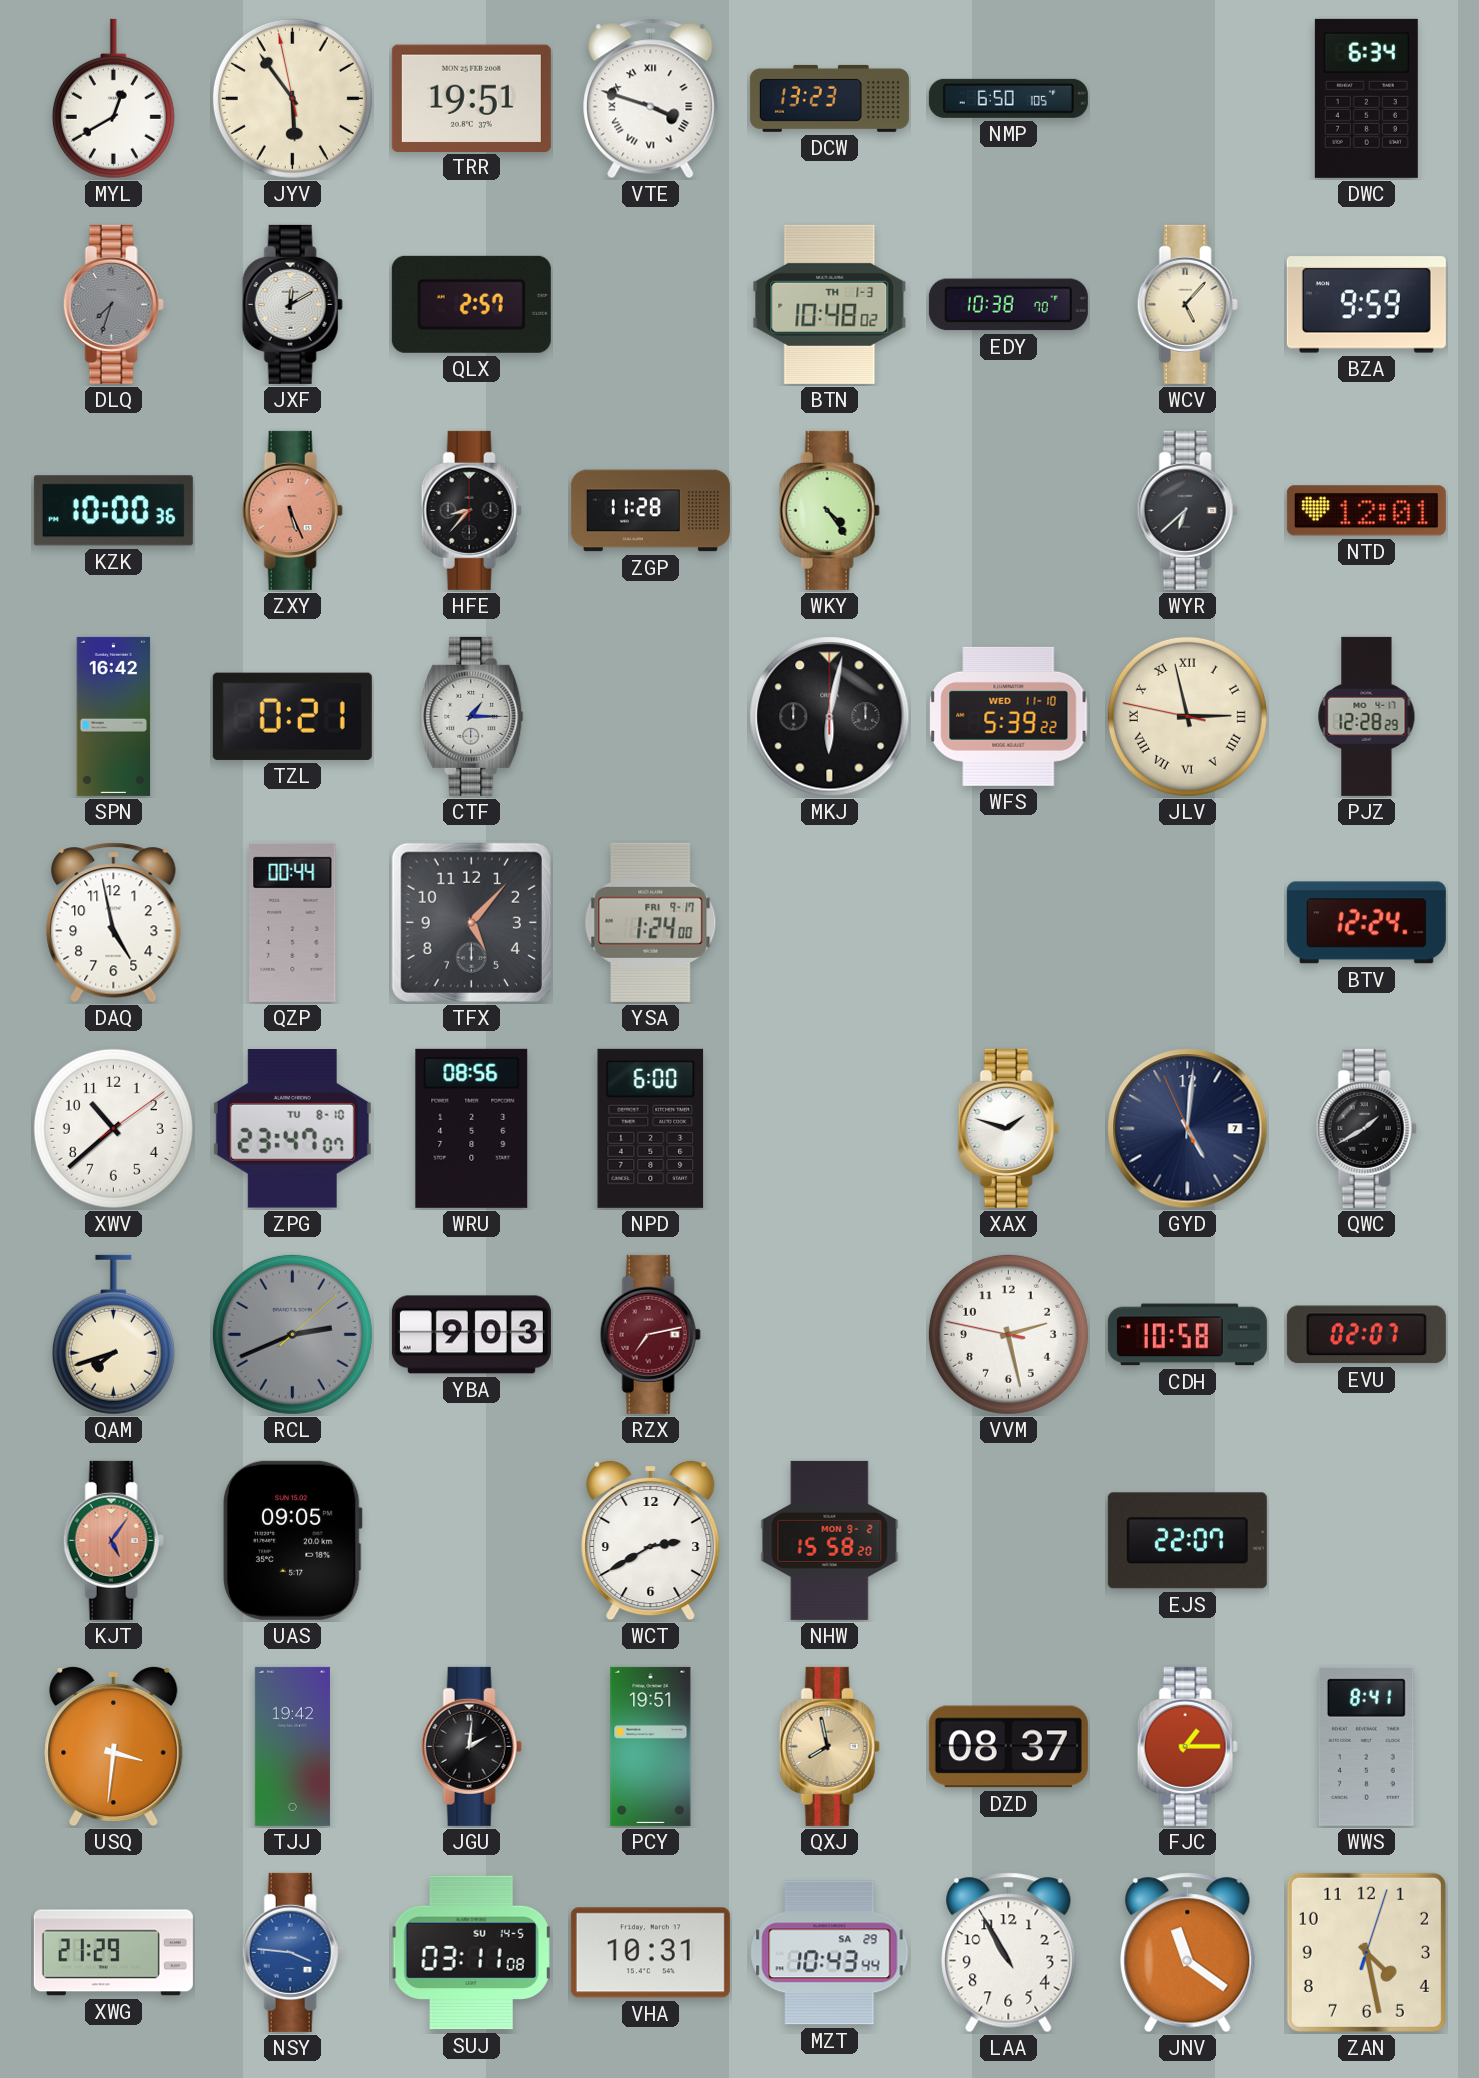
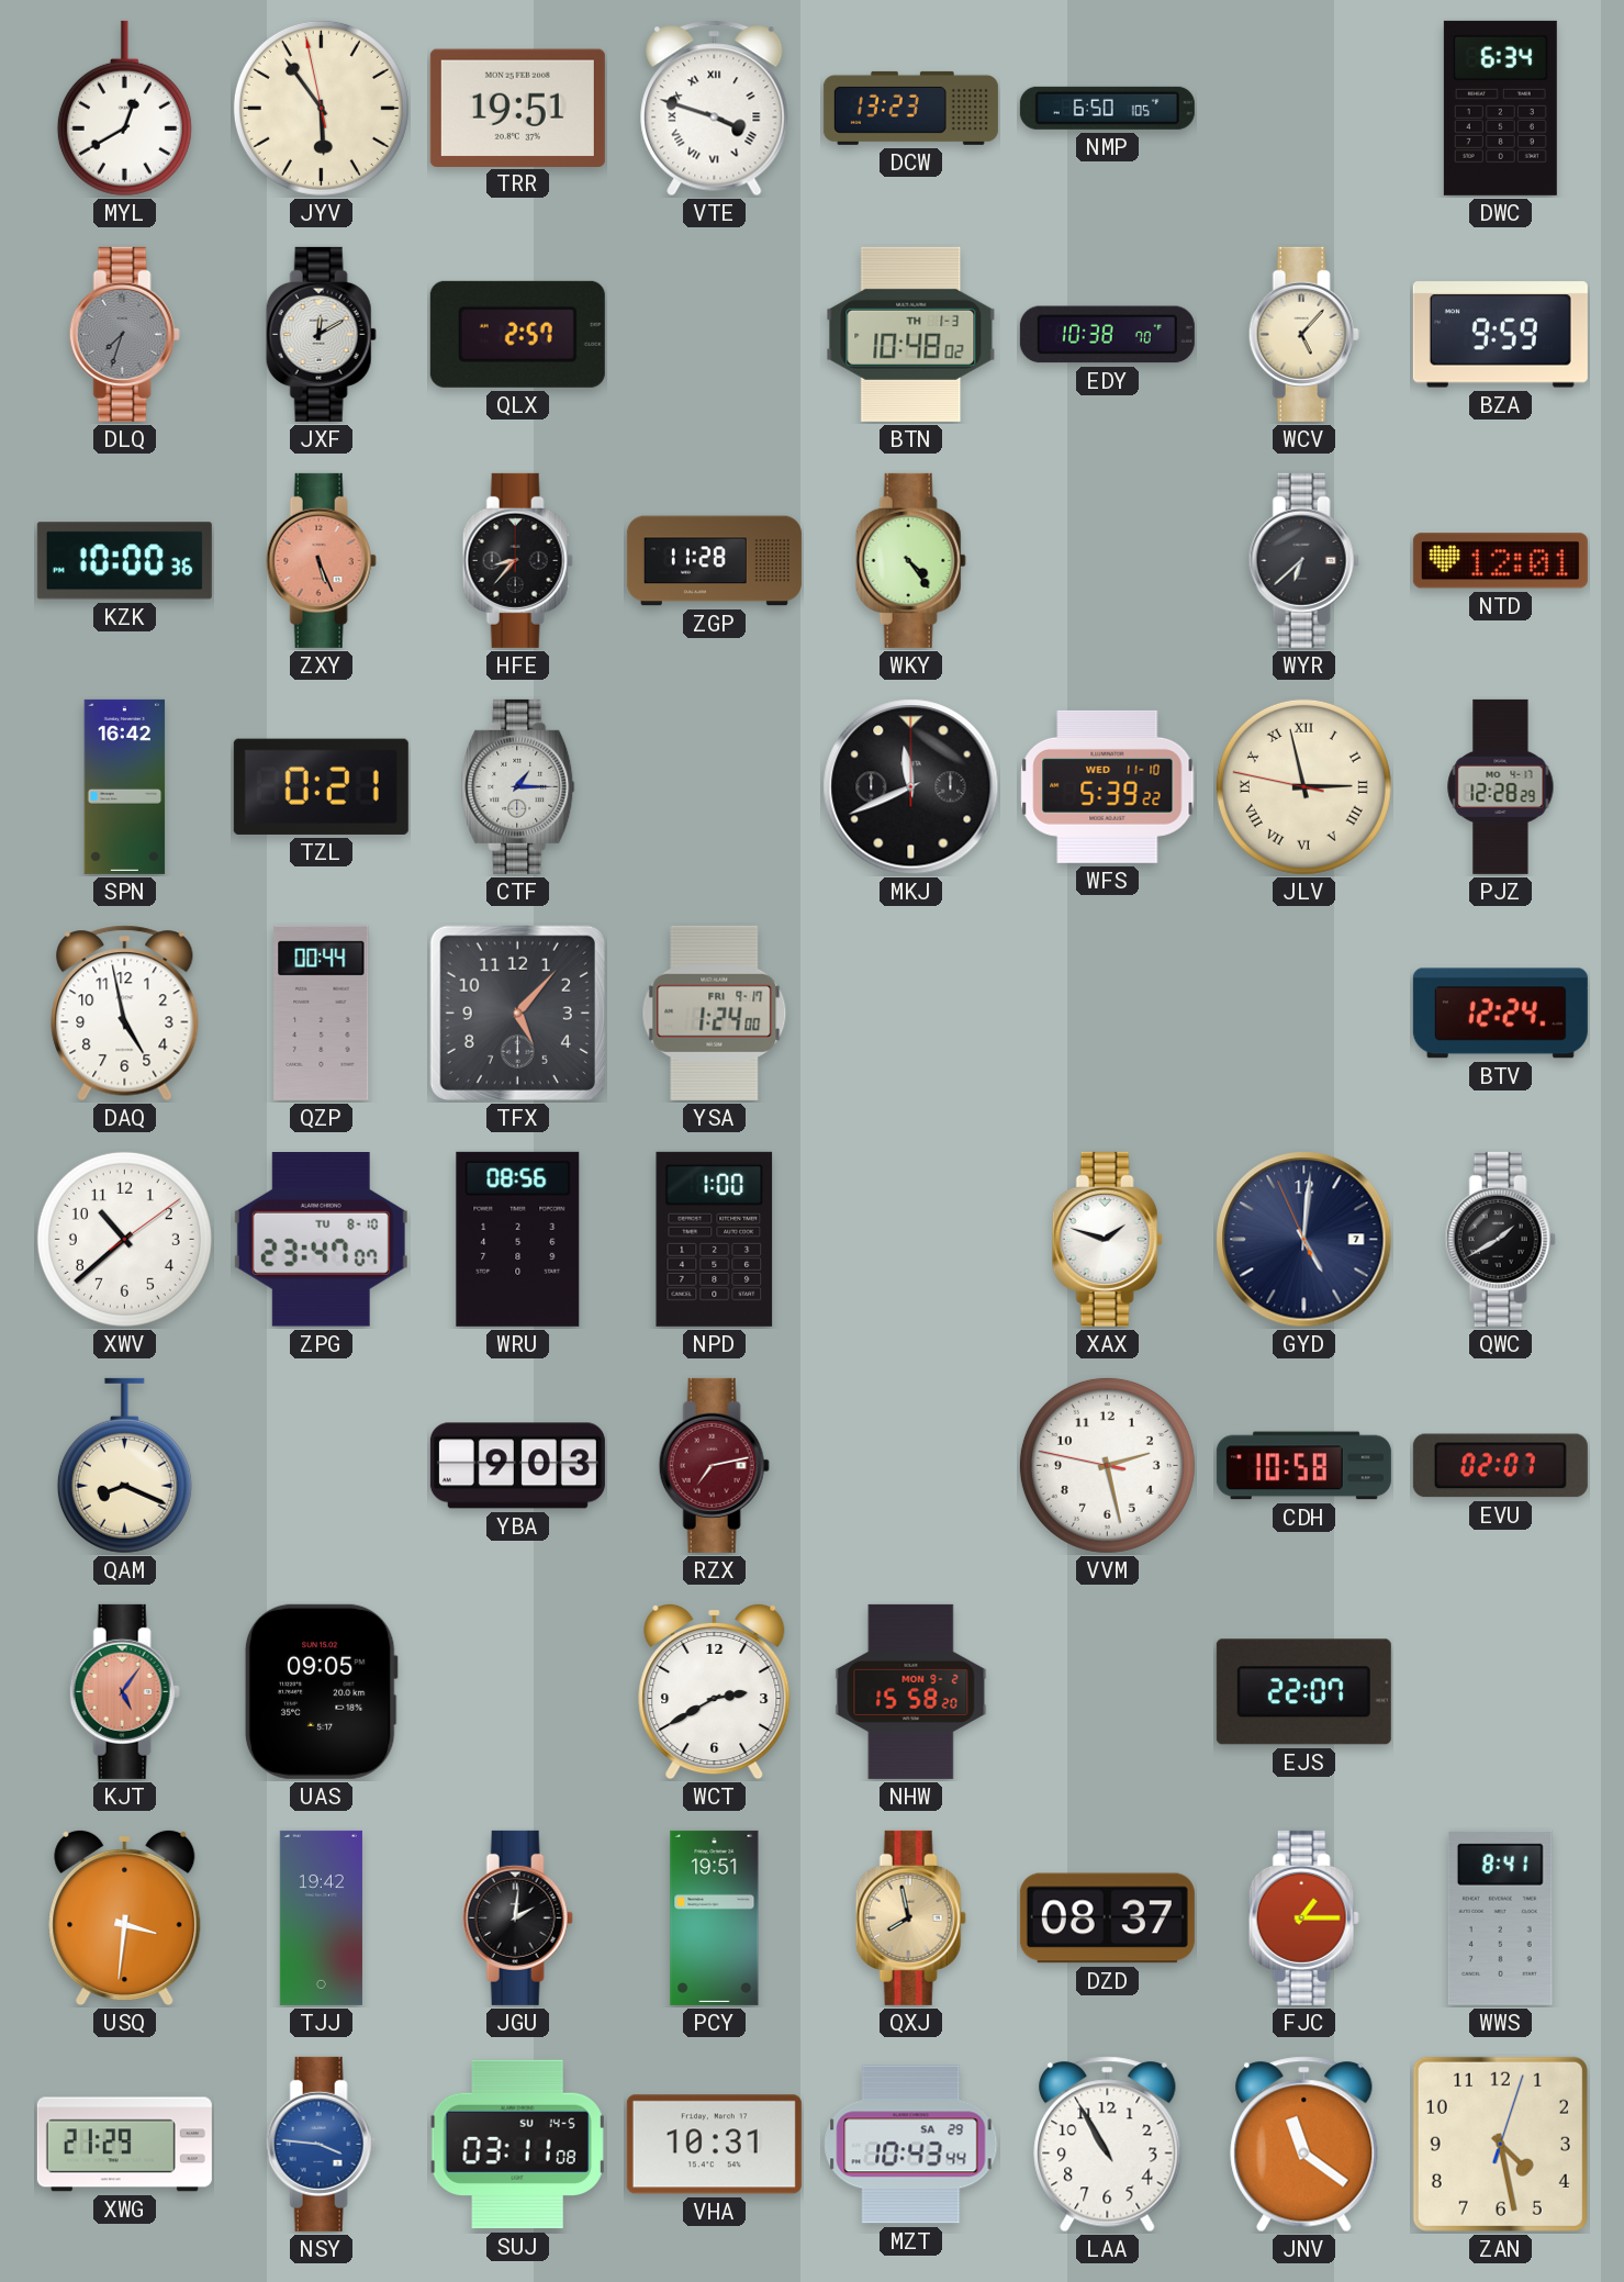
MKJ: 6:02 -> 11:41
NPD: 6:00 -> 1:00
QAM: 7:42 -> 8:19
RCL: 2:41 -> none
